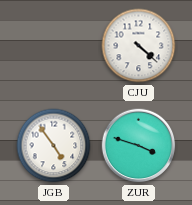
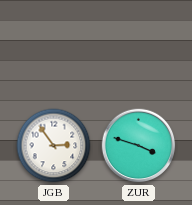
CJU: 4:22 -> none
JGB: 4:54 -> 2:54
